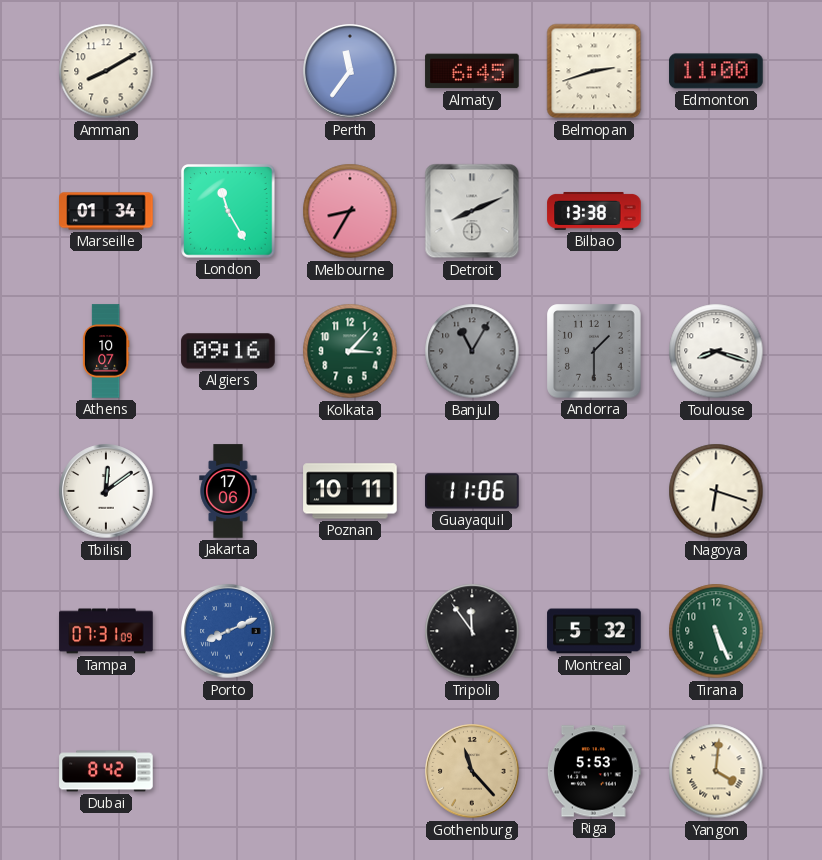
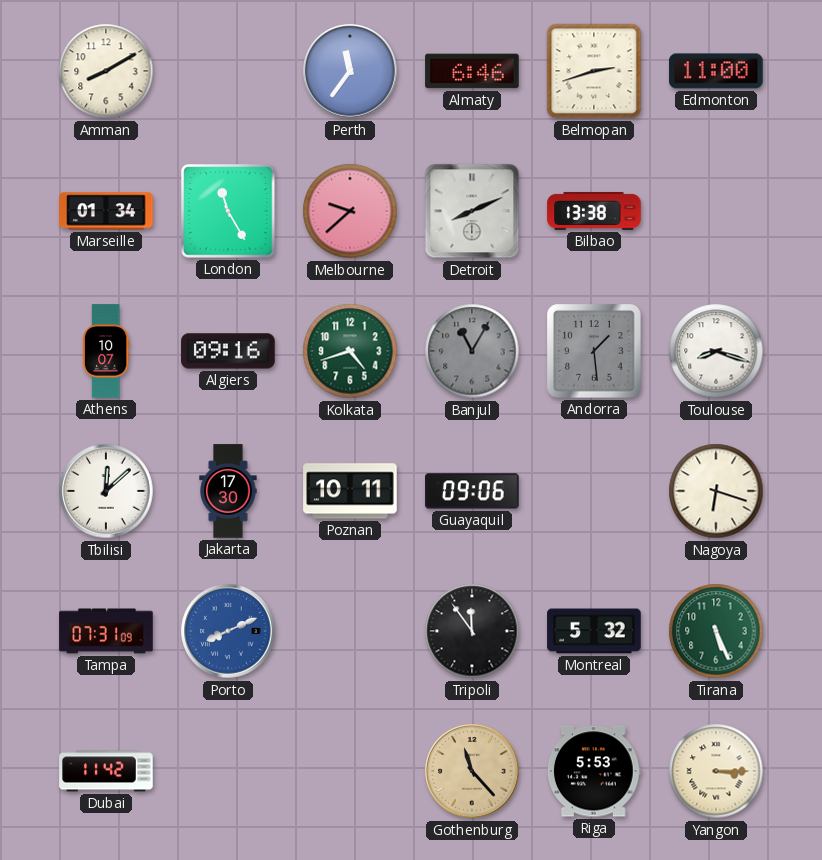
Almaty: 6:45 -> 6:46
Melbourne: 8:35 -> 9:38
Kolkata: 3:07 -> 4:42
Andorra: 1:30 -> 1:29
Tbilisi: 12:09 -> 12:08
Jakarta: 17:06 -> 17:30
Guayaquil: 11:06 -> 09:06
Dubai: 8:42 -> 11:42
Yangon: 4:01 -> 3:15
